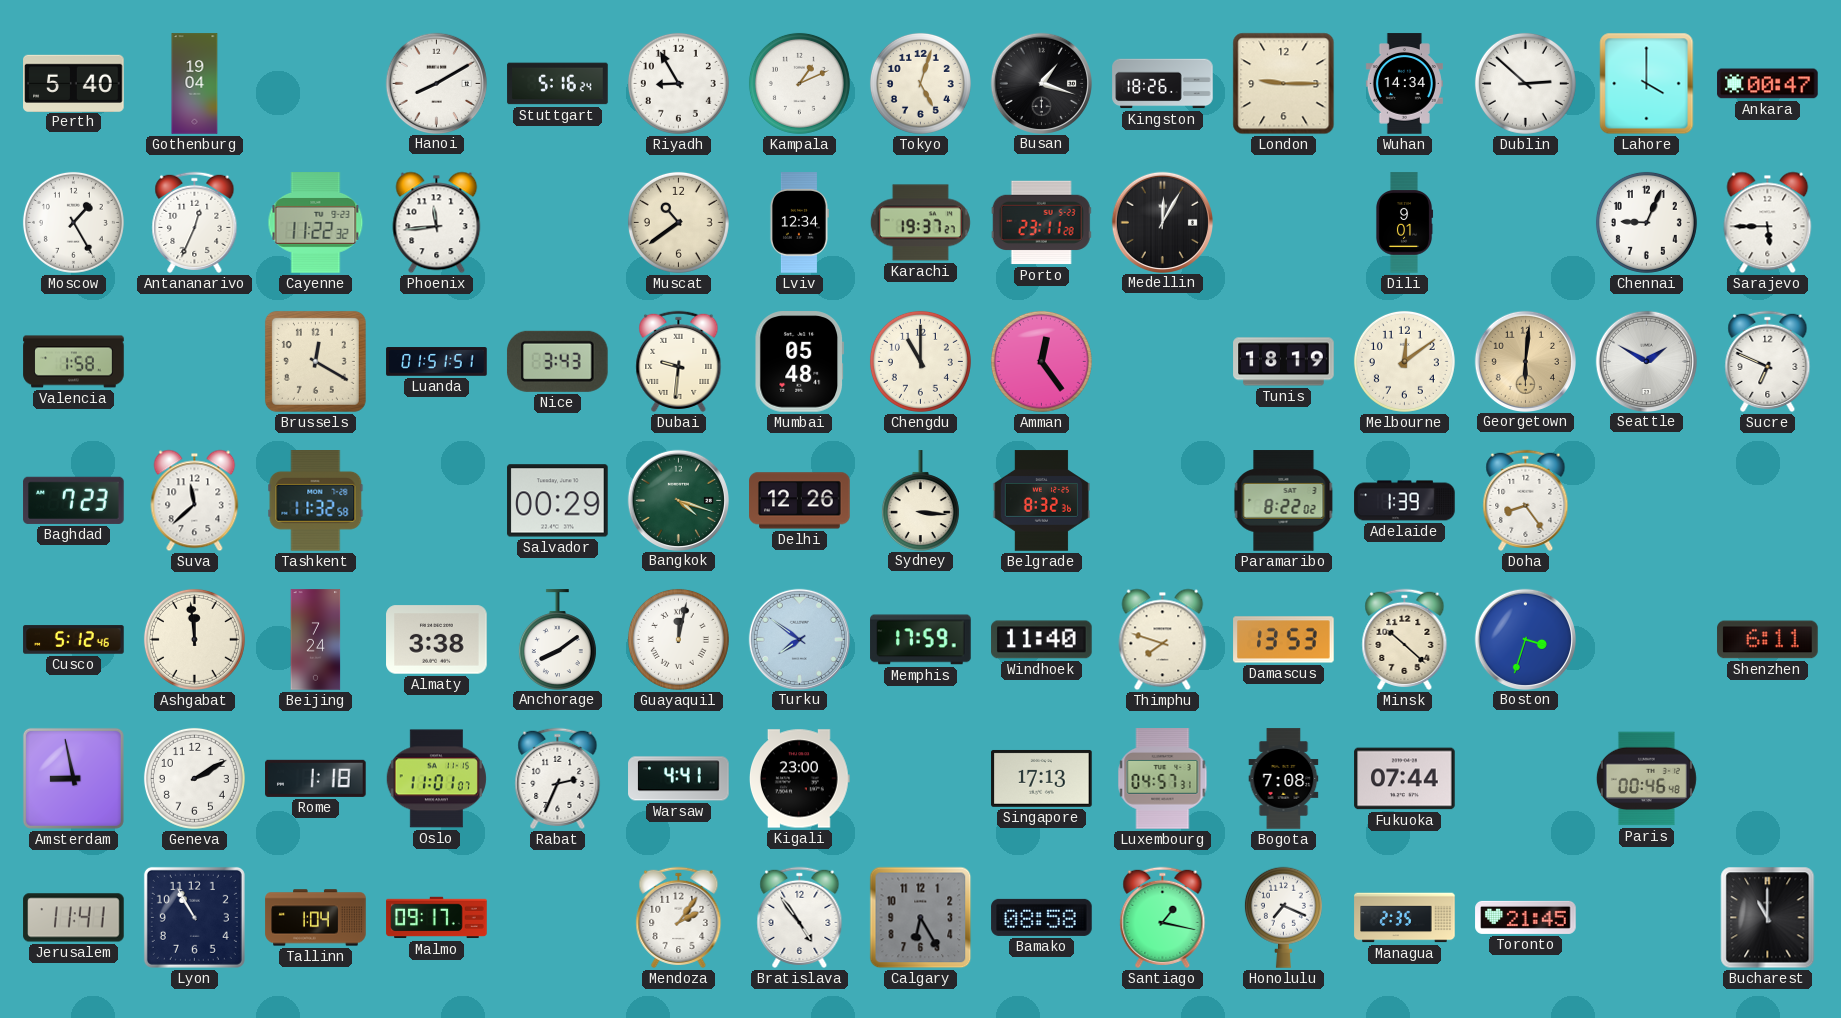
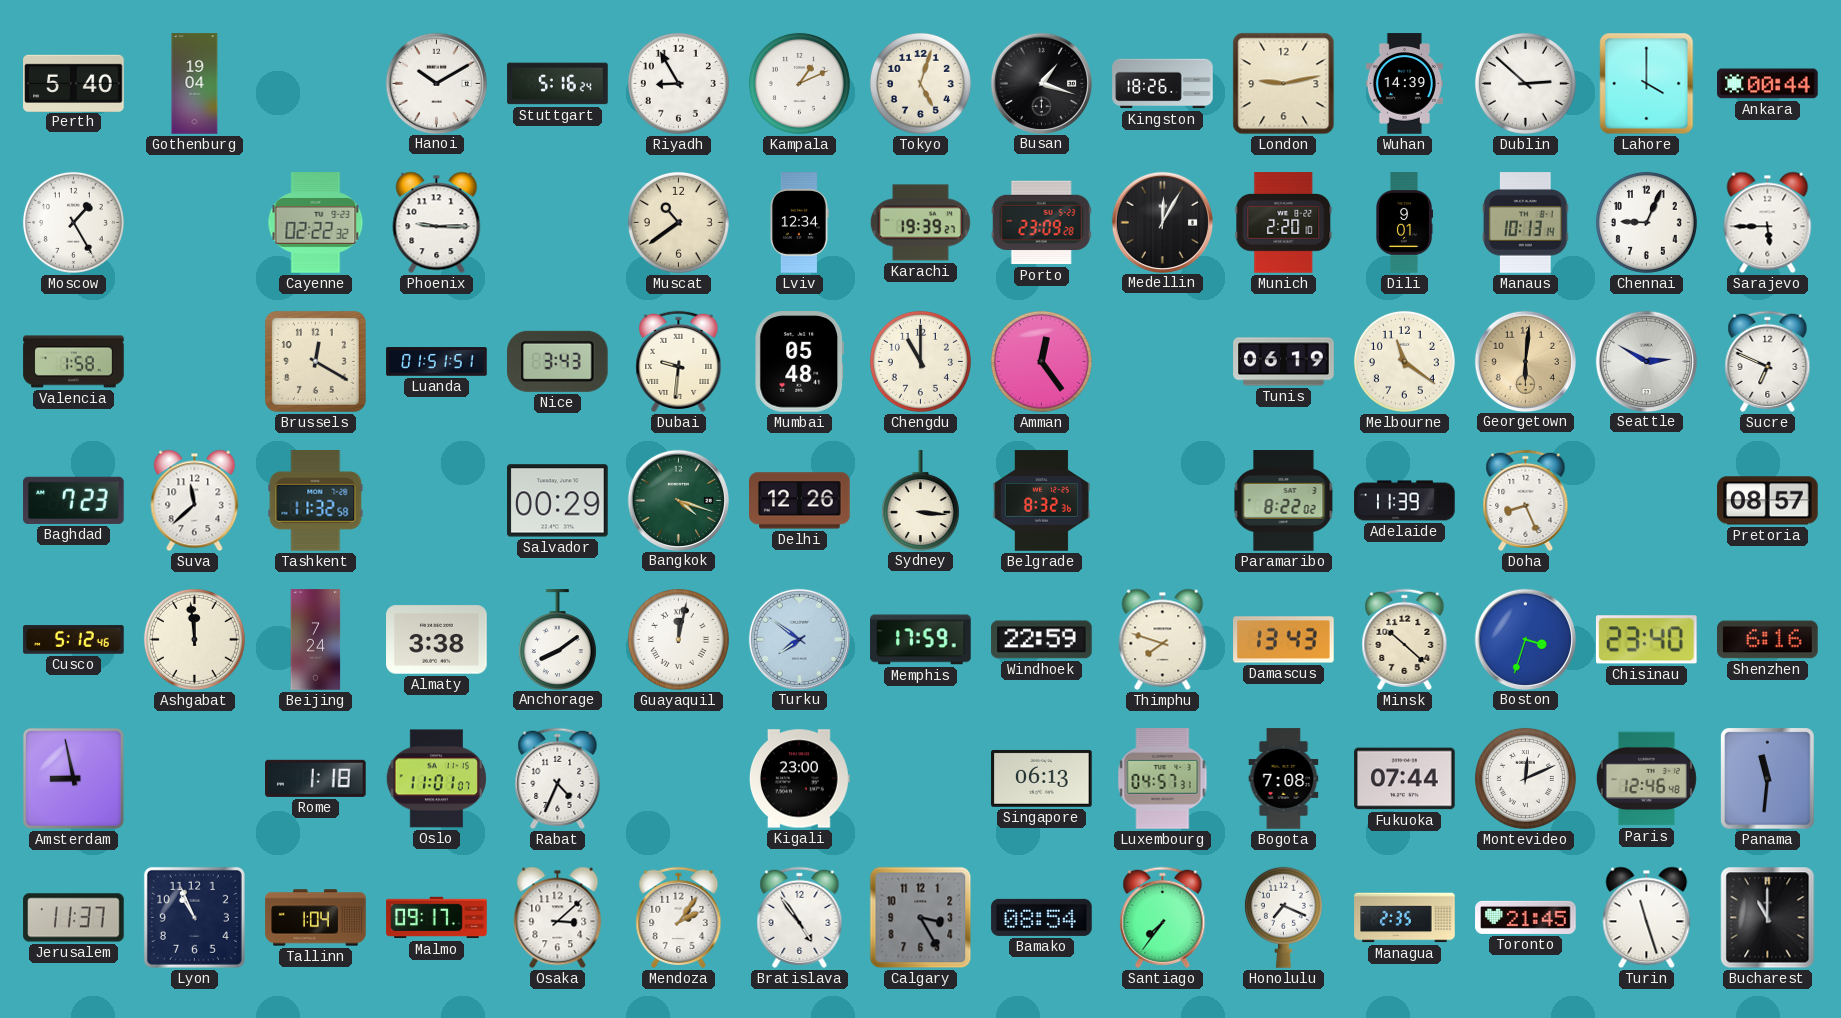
Hanoi: 8:10 -> 10:10
London: 9:15 -> 9:13
Wuhan: 14:34 -> 14:39
Ankara: 00:47 -> 00:44
Antananarivo: 12:34 -> none
Cayenne: 11:22 -> 02:22
Phoenix: 11:44 -> 9:15
Karachi: 19:37 -> 19:39
Porto: 23:11 -> 23:09
Munich: none -> 2:20
Manaus: none -> 10:13
Tunis: 18:19 -> 06:19
Melbourne: 12:09 -> 11:21
Seattle: 1:50 -> 2:50
Adelaide: 1:39 -> 11:39
Doha: 8:24 -> 8:26
Pretoria: none -> 08:57
Windhoek: 11:40 -> 22:59
Damascus: 13:53 -> 13:43
Chisinau: none -> 23:40
Shenzhen: 6:11 -> 6:16
Geneva: 2:10 -> none
Rabat: 2:34 -> 4:34
Warsaw: 4:41 -> none
Singapore: 17:13 -> 06:13
Montevideo: none -> 12:11
Paris: 00:46 -> 12:46
Panama: none -> 11:31
Jerusalem: 11:41 -> 11:37
Lyon: 10:55 -> 10:56
Osaka: none -> 3:08
Calgary: 6:25 -> 3:25
Bamako: 08:58 -> 08:54
Santiago: 1:17 -> 7:36
Turin: none -> 11:27
